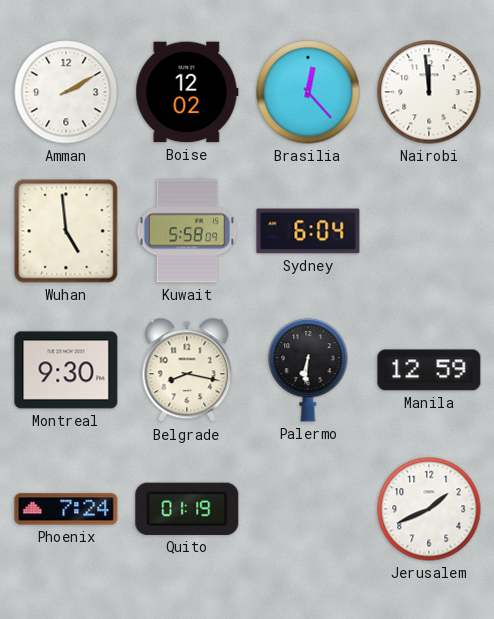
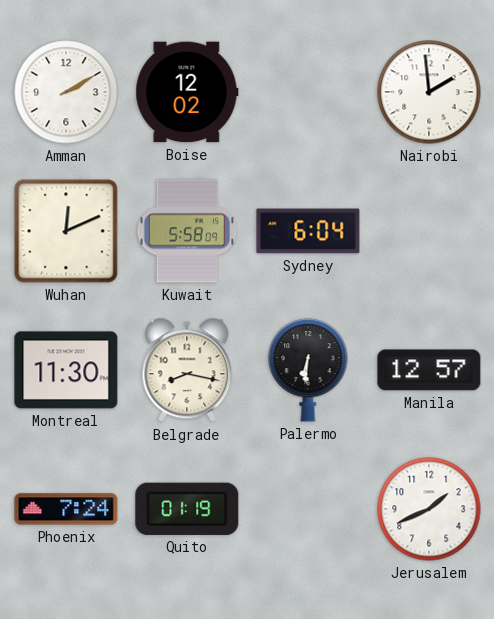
Brasilia: 12:23 -> none
Nairobi: 11:59 -> 1:59
Wuhan: 4:59 -> 12:11
Montreal: 9:30 -> 11:30
Manila: 12:59 -> 12:57
